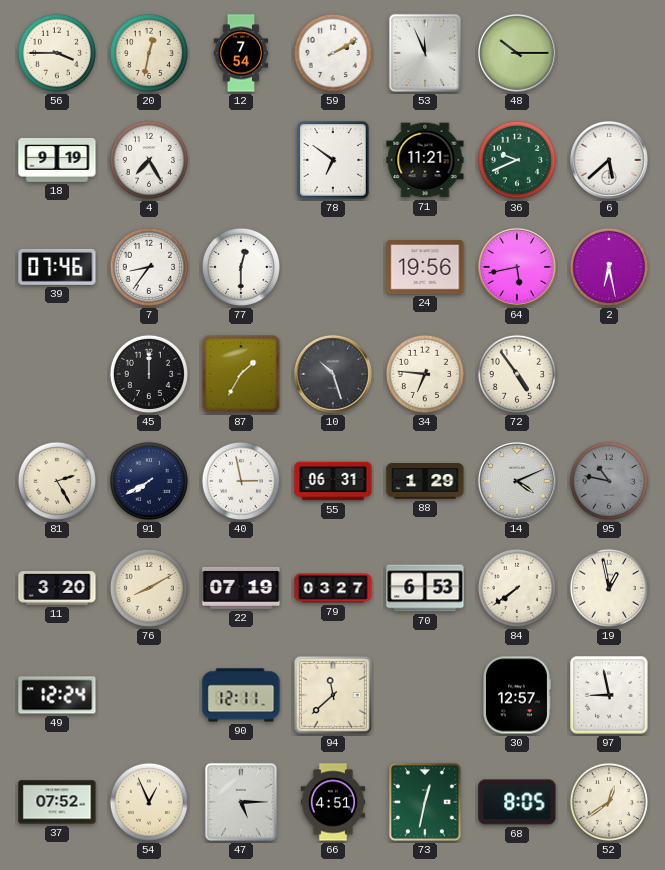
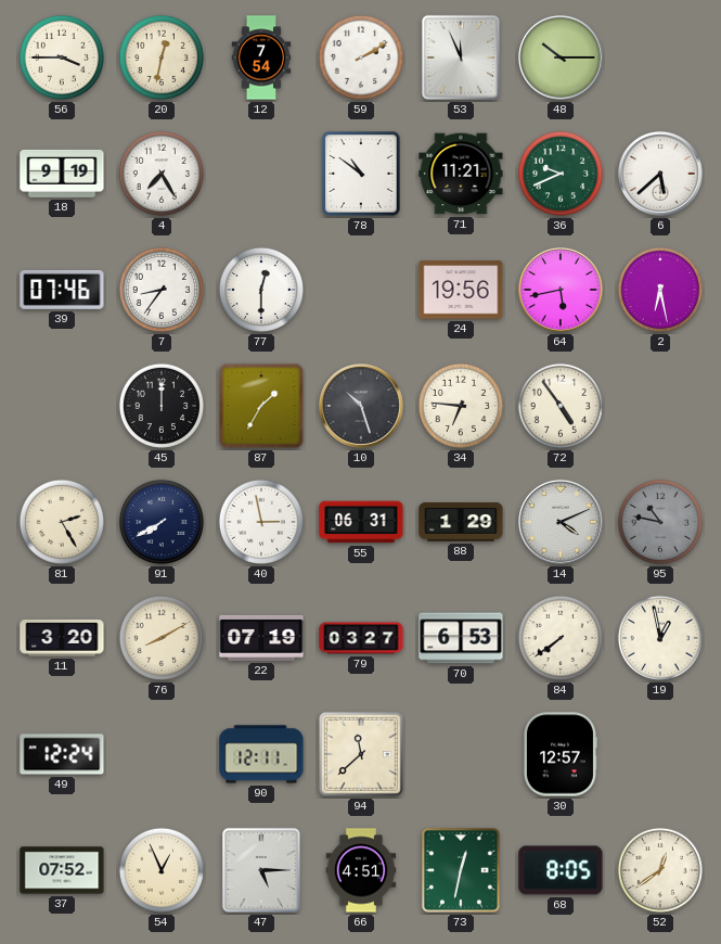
78: 6:51 -> 10:51
97: 8:58 -> none
